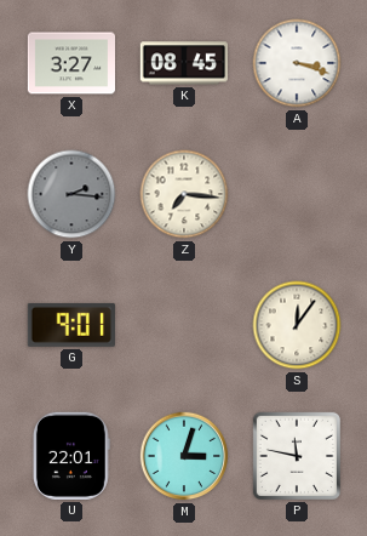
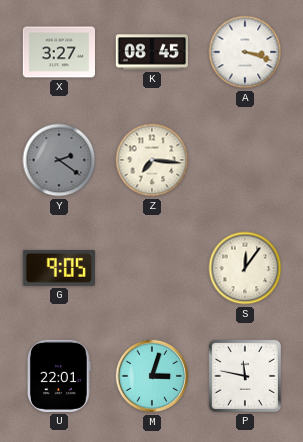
Y: 2:16 -> 2:21
G: 9:01 -> 9:05
